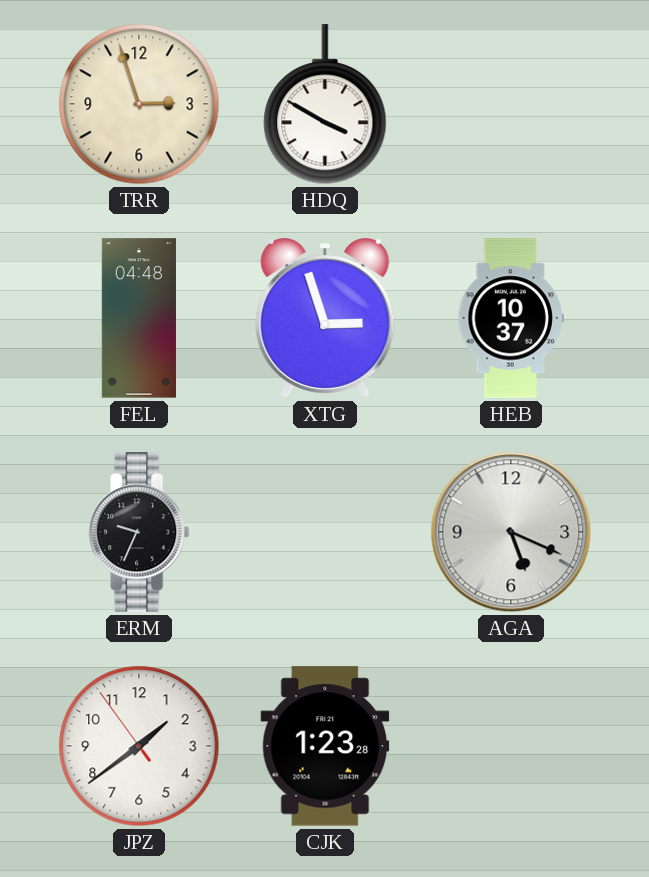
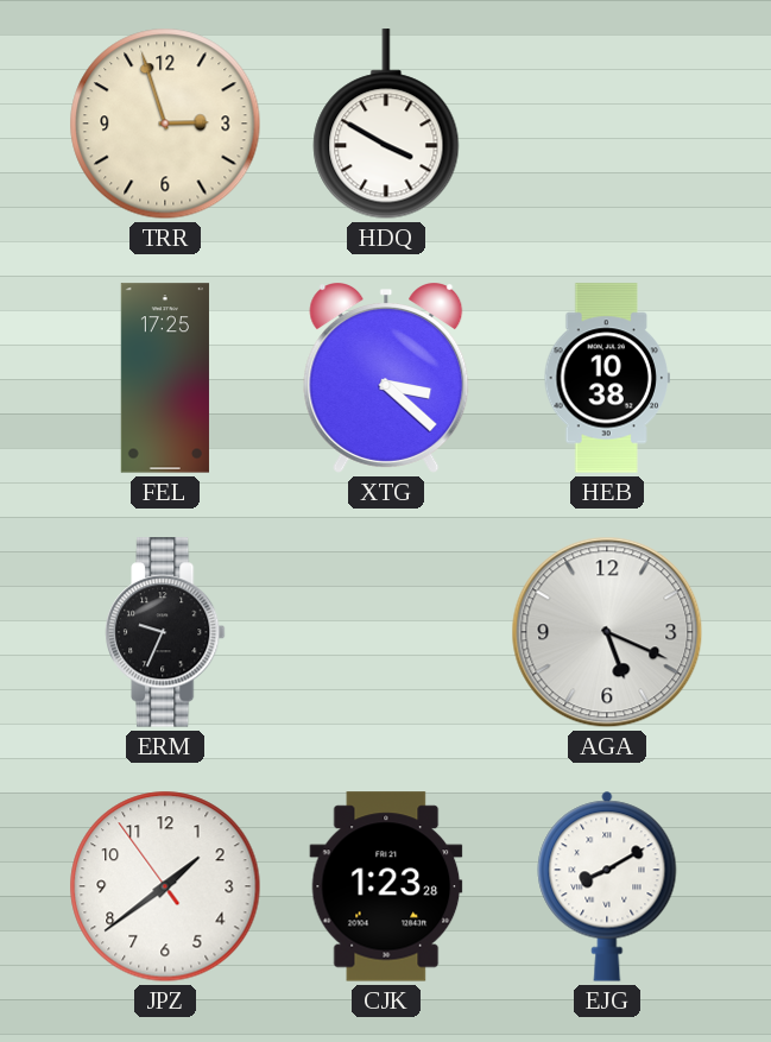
FEL: 04:48 -> 17:25
XTG: 2:57 -> 3:22
HEB: 10:37 -> 10:38
EJG: none -> 8:10
